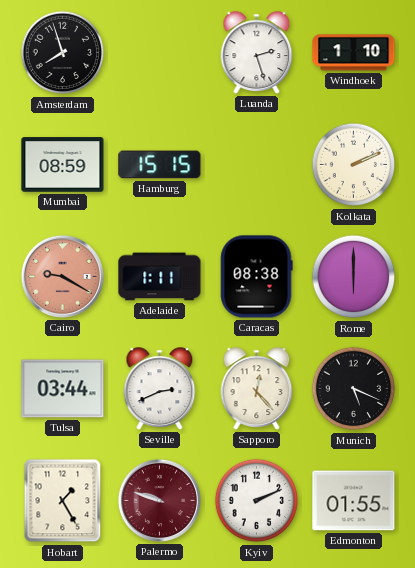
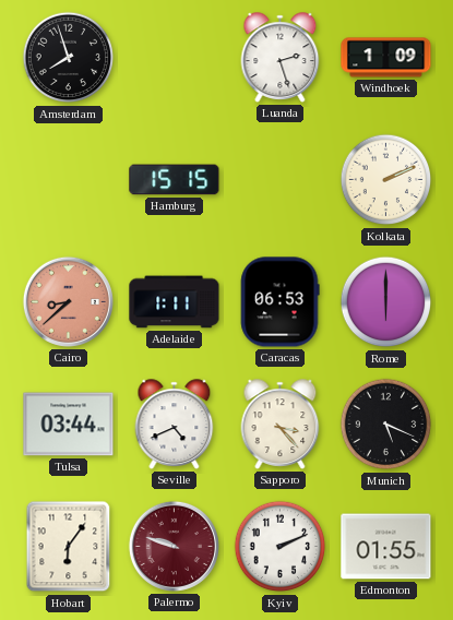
Windhoek: 1:10 -> 1:09
Mumbai: 08:59 -> none
Cairo: 9:20 -> 8:38
Caracas: 08:38 -> 06:53
Seville: 2:41 -> 4:41
Sapporo: 12:23 -> 3:23
Hobart: 1:25 -> 6:06
